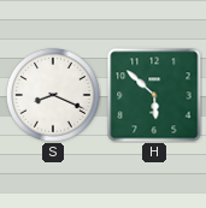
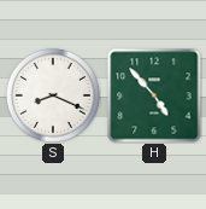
H: 5:52 -> 4:53
